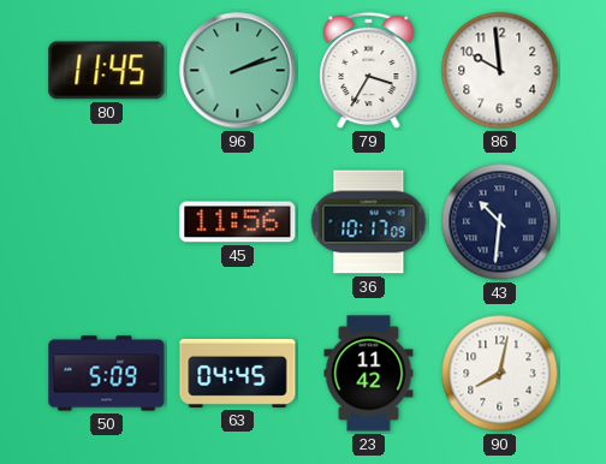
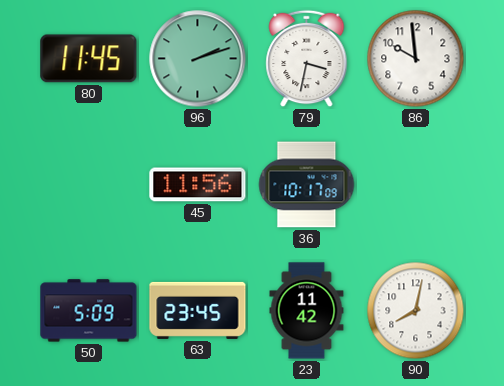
79: 3:35 -> 3:32
43: 10:31 -> none
63: 04:45 -> 23:45
